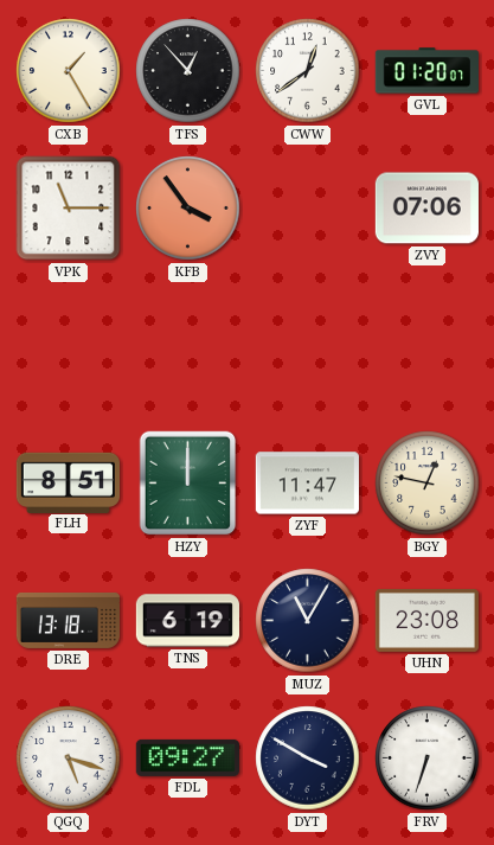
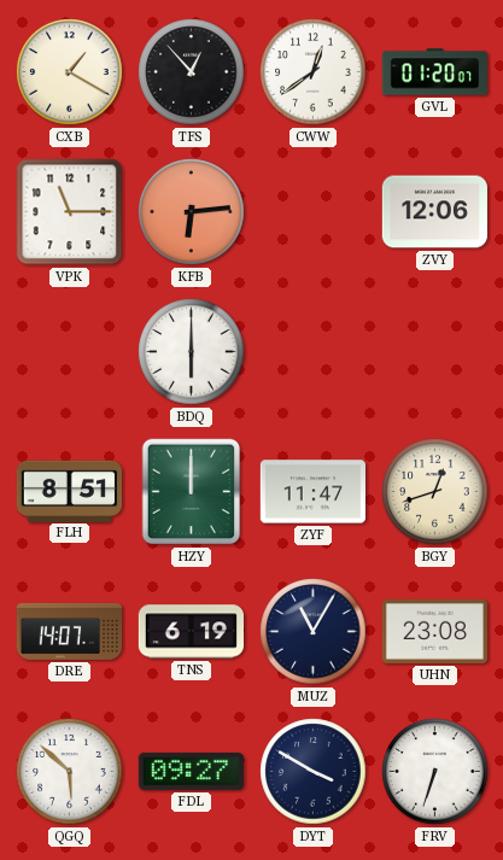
CXB: 1:25 -> 1:20
KFB: 3:54 -> 6:14
ZVY: 07:06 -> 12:06
BDQ: none -> 6:00
BGY: 12:47 -> 12:42
DRE: 13:18 -> 14:07
QGQ: 5:18 -> 5:52
